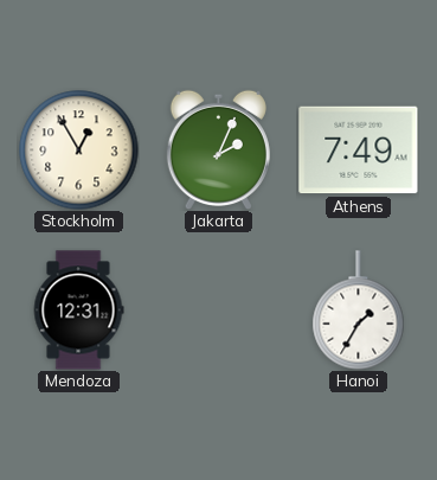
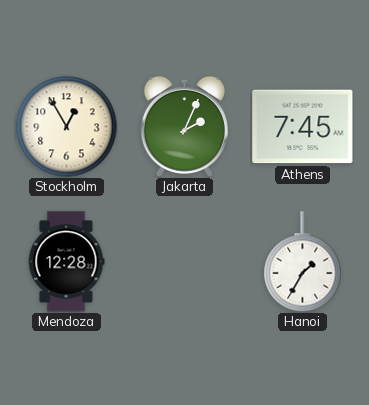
Athens: 7:49 -> 7:45
Mendoza: 12:31 -> 12:28
